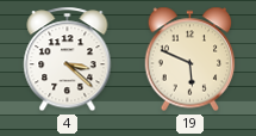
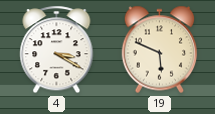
4: 3:22 -> 3:20
